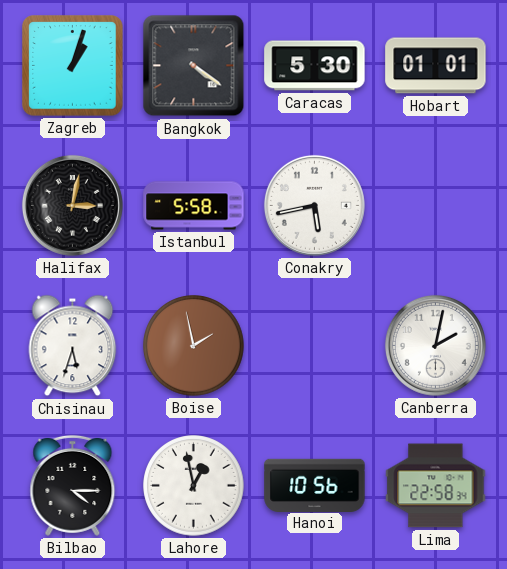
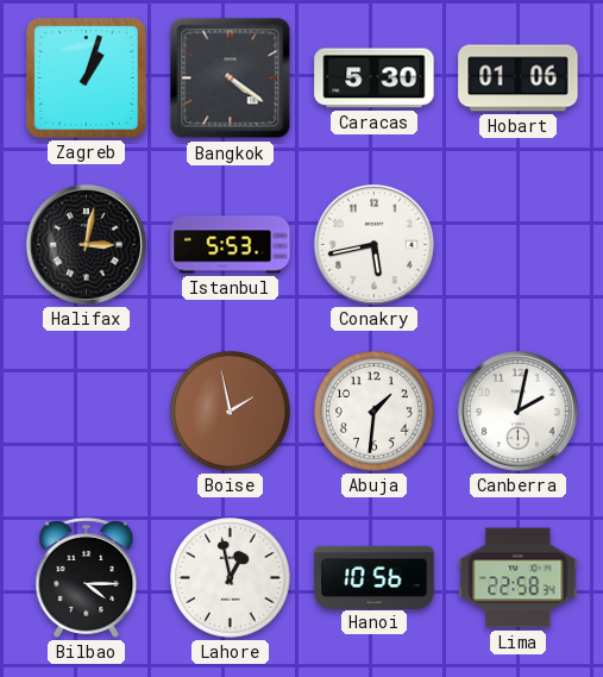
Hobart: 01:01 -> 01:06
Istanbul: 5:58 -> 5:53
Chisinau: 5:33 -> none
Abuja: none -> 1:31
